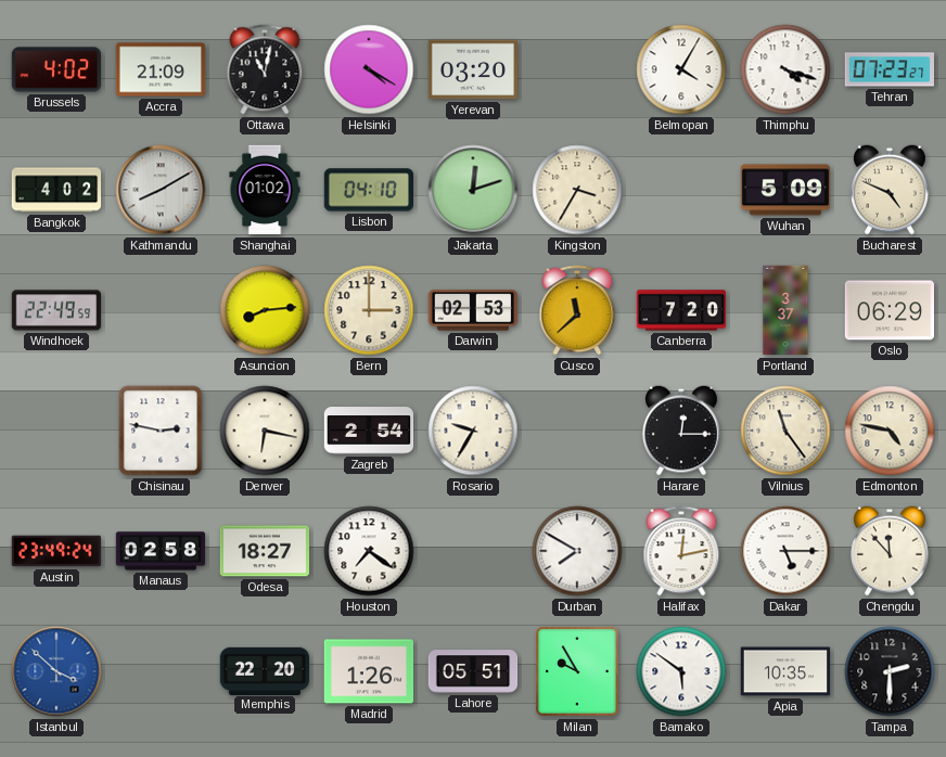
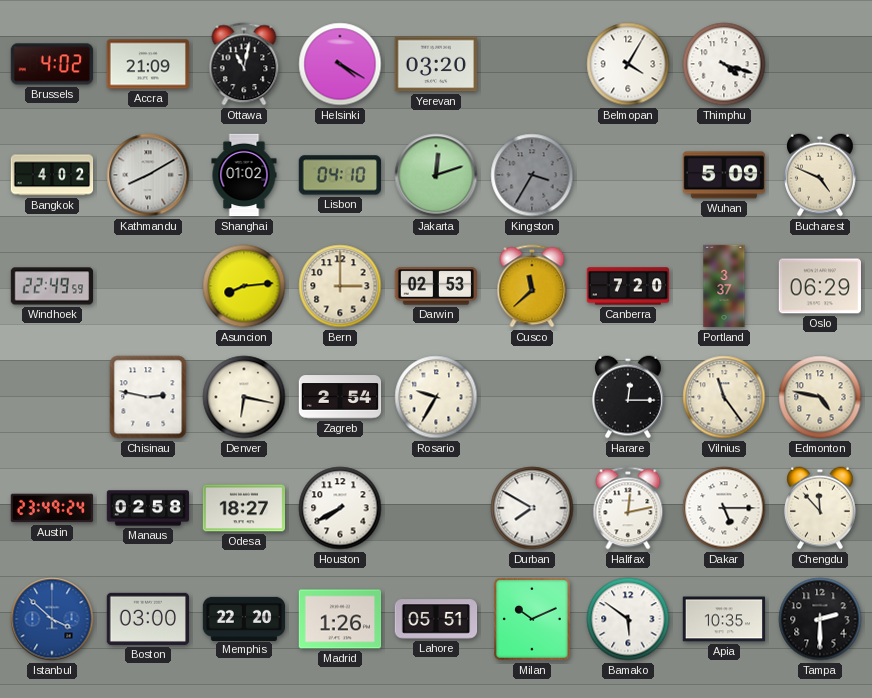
Tehran: 07:23 -> none
Kingston dial: cream -> grey
Houston: 7:21 -> 7:40
Boston: none -> 03:00
Milan: 9:55 -> 10:11
